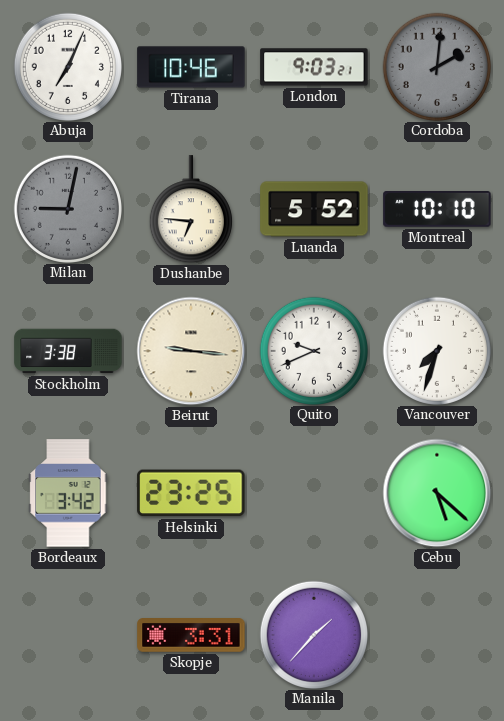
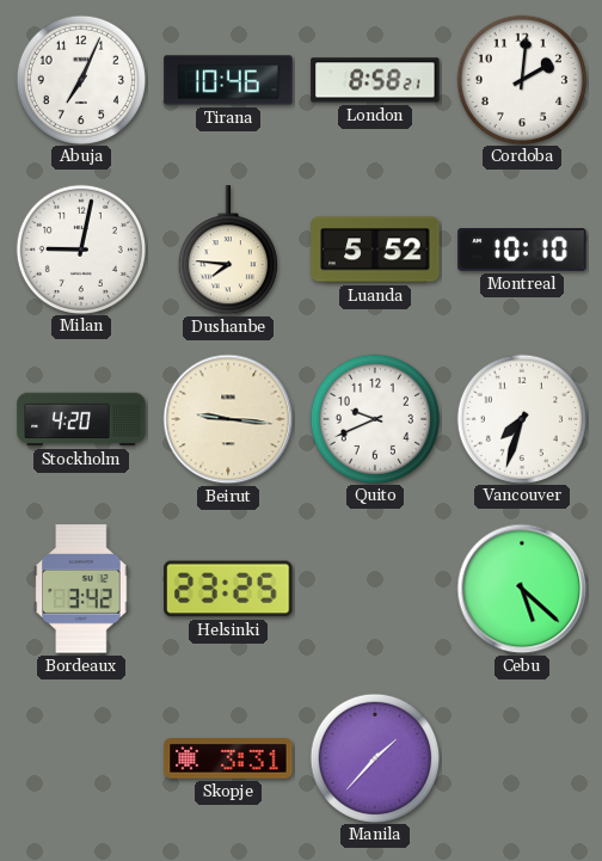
London: 9:03 -> 8:58
Cordoba dial: grey -> white
Milan dial: grey -> white
Dushanbe: 6:46 -> 7:46
Stockholm: 3:38 -> 4:20
